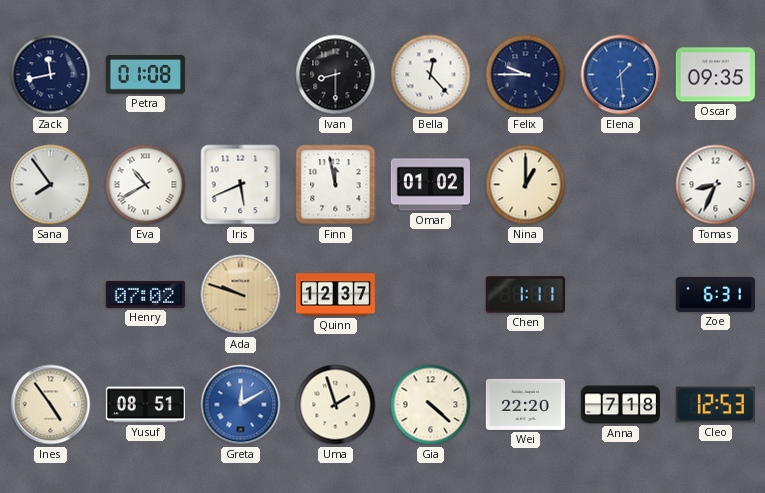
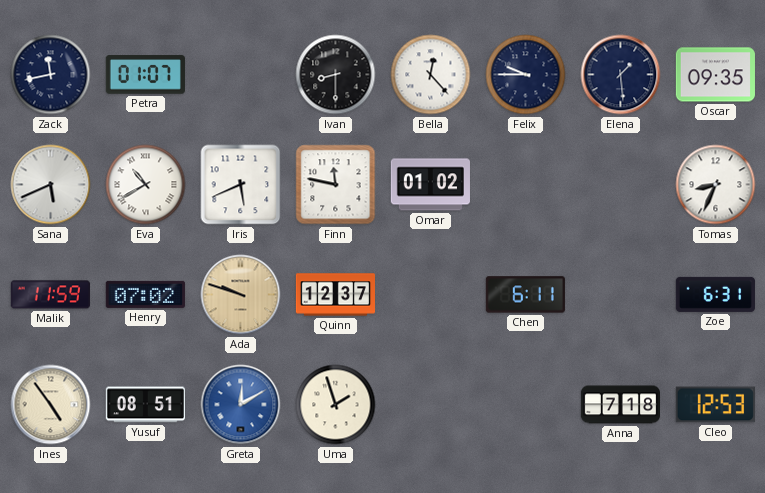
Petra: 01:08 -> 01:07
Elena dial: blue -> navy
Sana: 7:54 -> 5:41
Finn: 11:58 -> 11:47
Nina: 1:00 -> none
Malik: none -> 11:59
Chen: 1:11 -> 6:11
Gia: 4:22 -> none
Wei: 22:20 -> none
